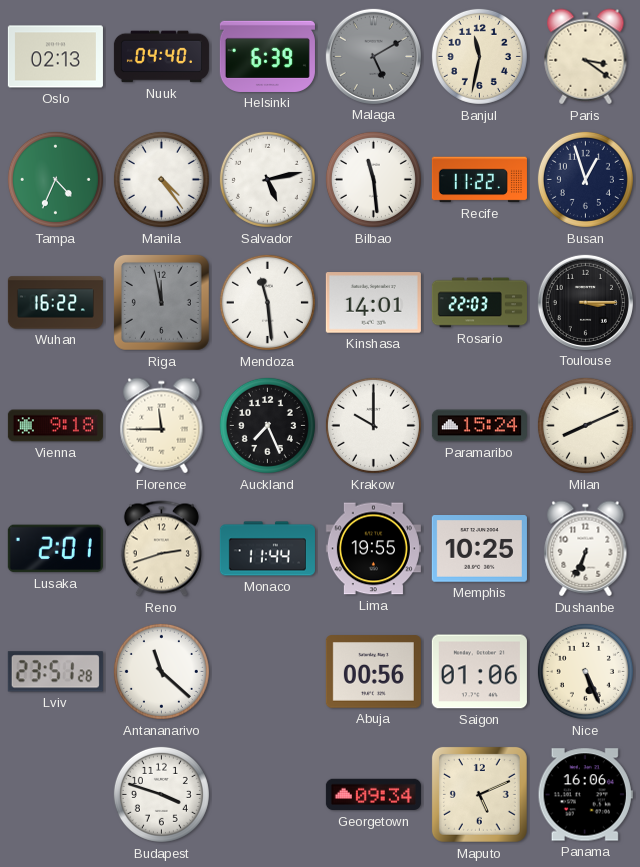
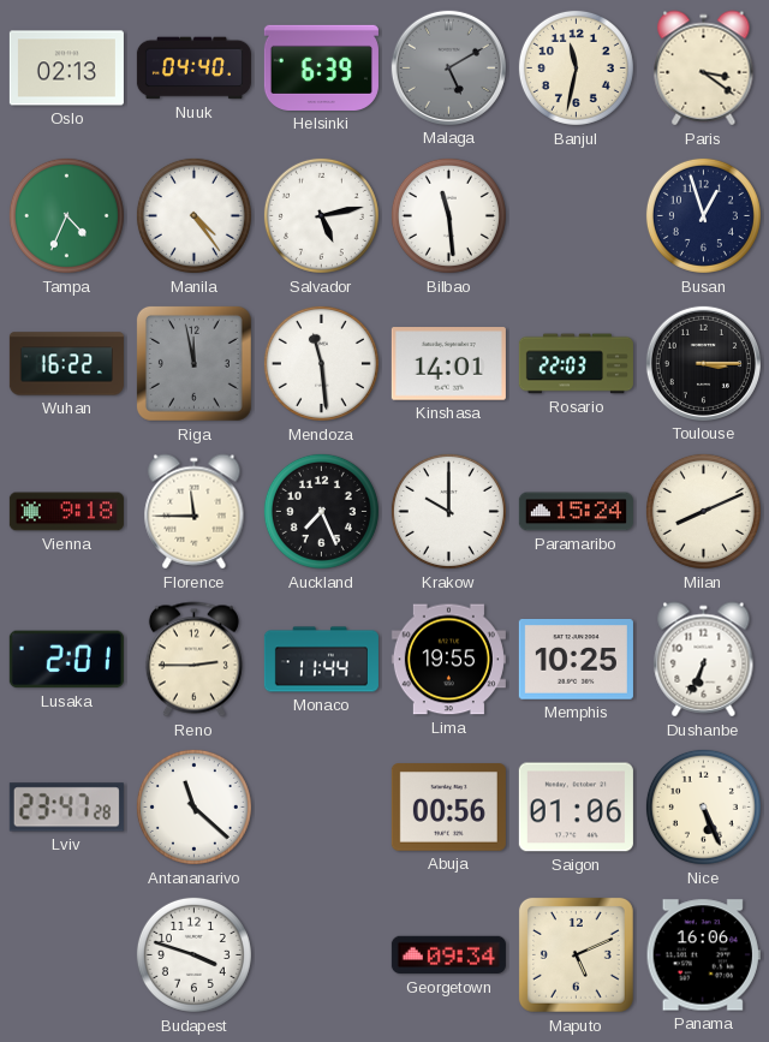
Recife: 11:22 -> none
Reno: 2:42 -> 2:45
Lviv: 23:51 -> 23:47
